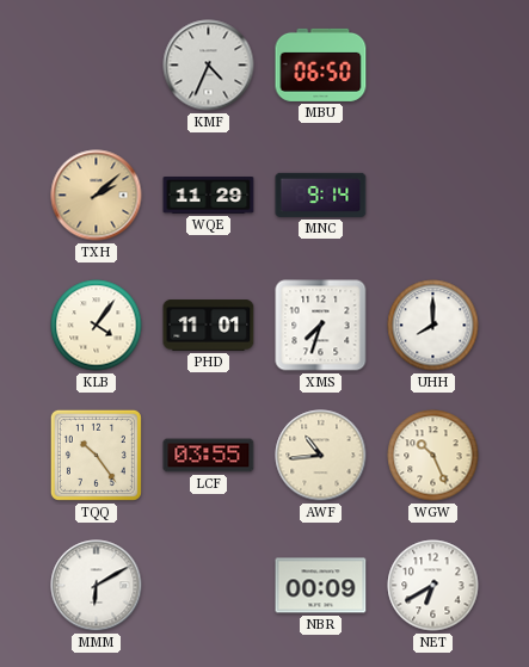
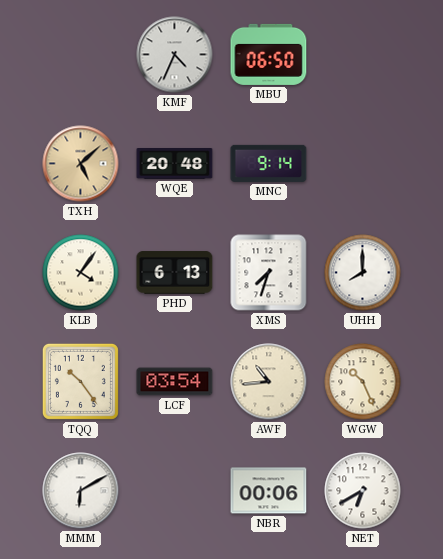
TXH: 2:08 -> 5:08
WQE: 11:29 -> 20:48
PHD: 11:01 -> 6:13
LCF: 03:55 -> 03:54
NBR: 00:09 -> 00:06
